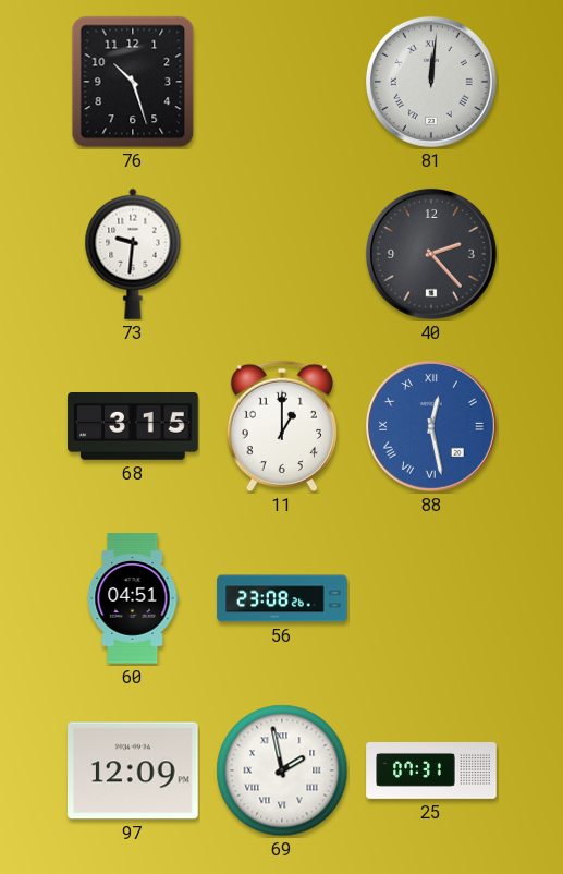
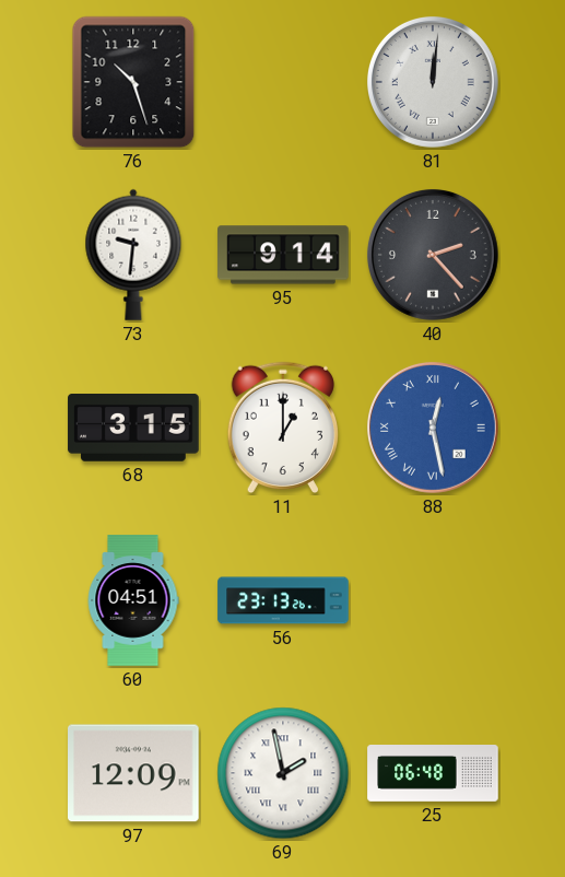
95: none -> 9:14
56: 23:08 -> 23:13
25: 07:31 -> 06:48
